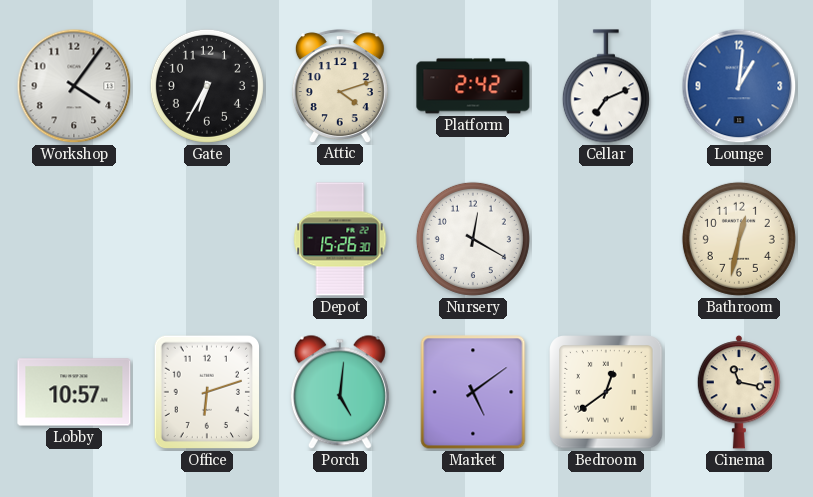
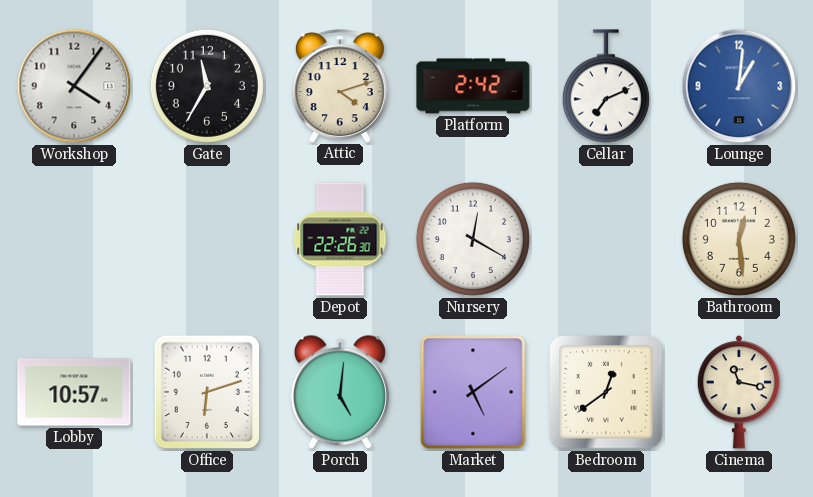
Gate: 6:35 -> 11:35
Depot: 15:26 -> 22:26
Bathroom: 12:32 -> 12:29
